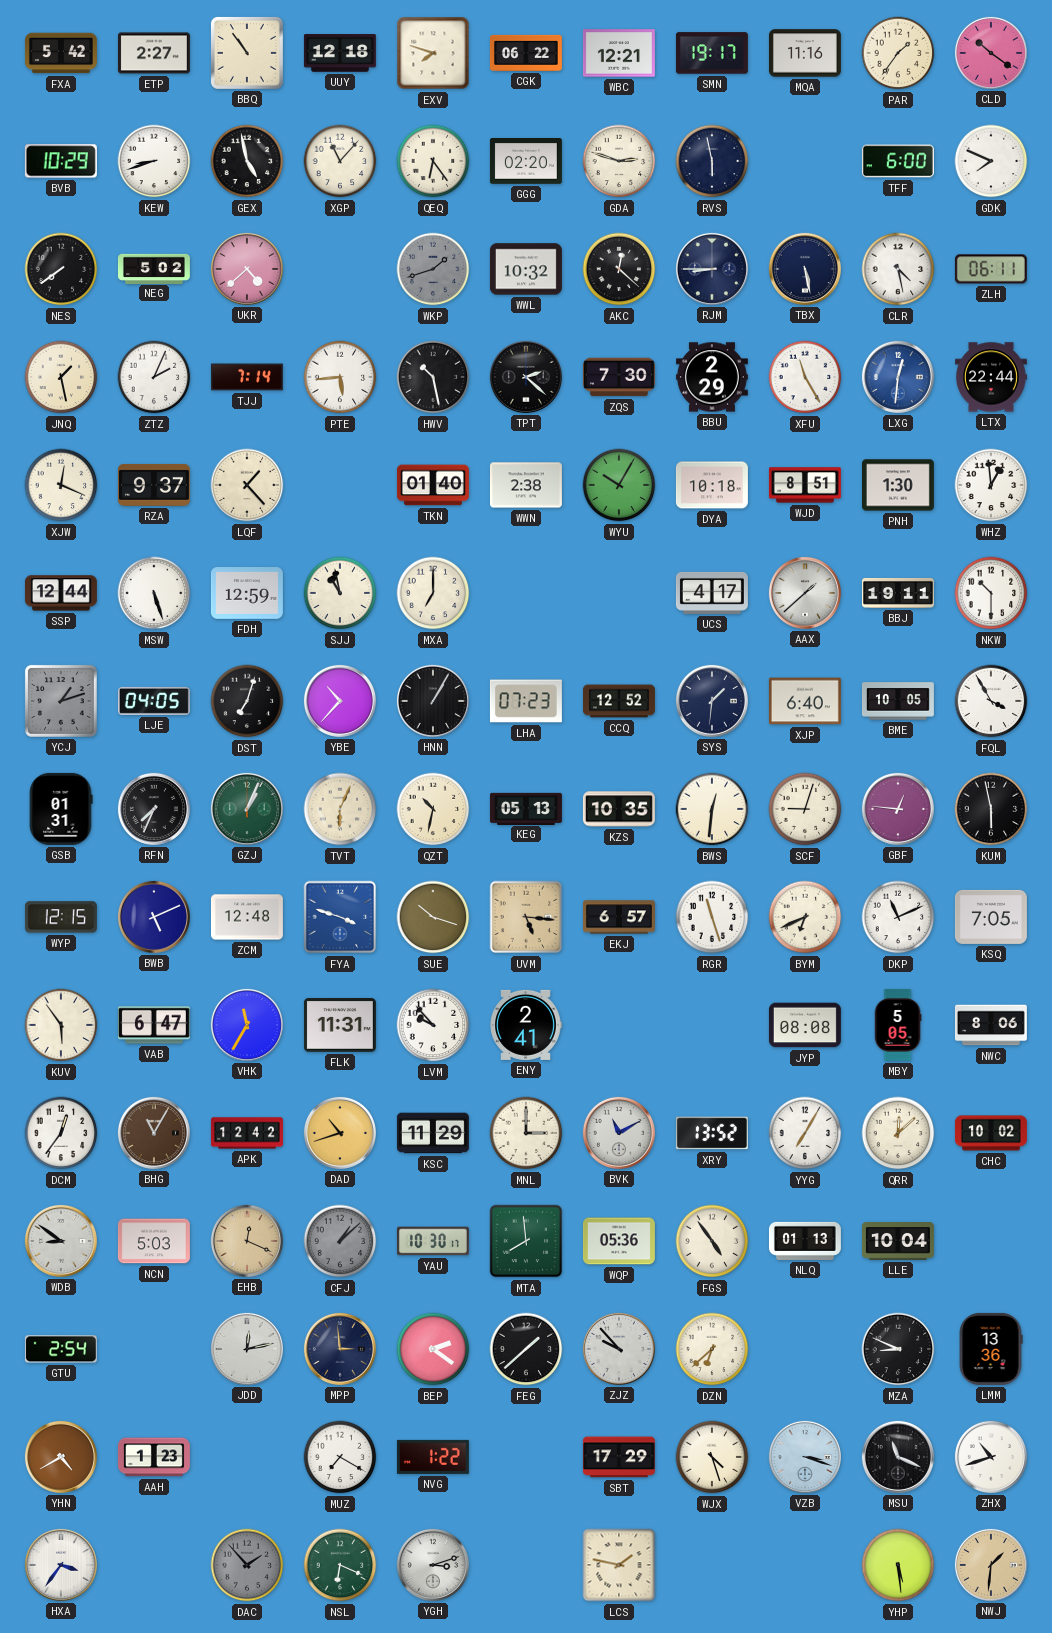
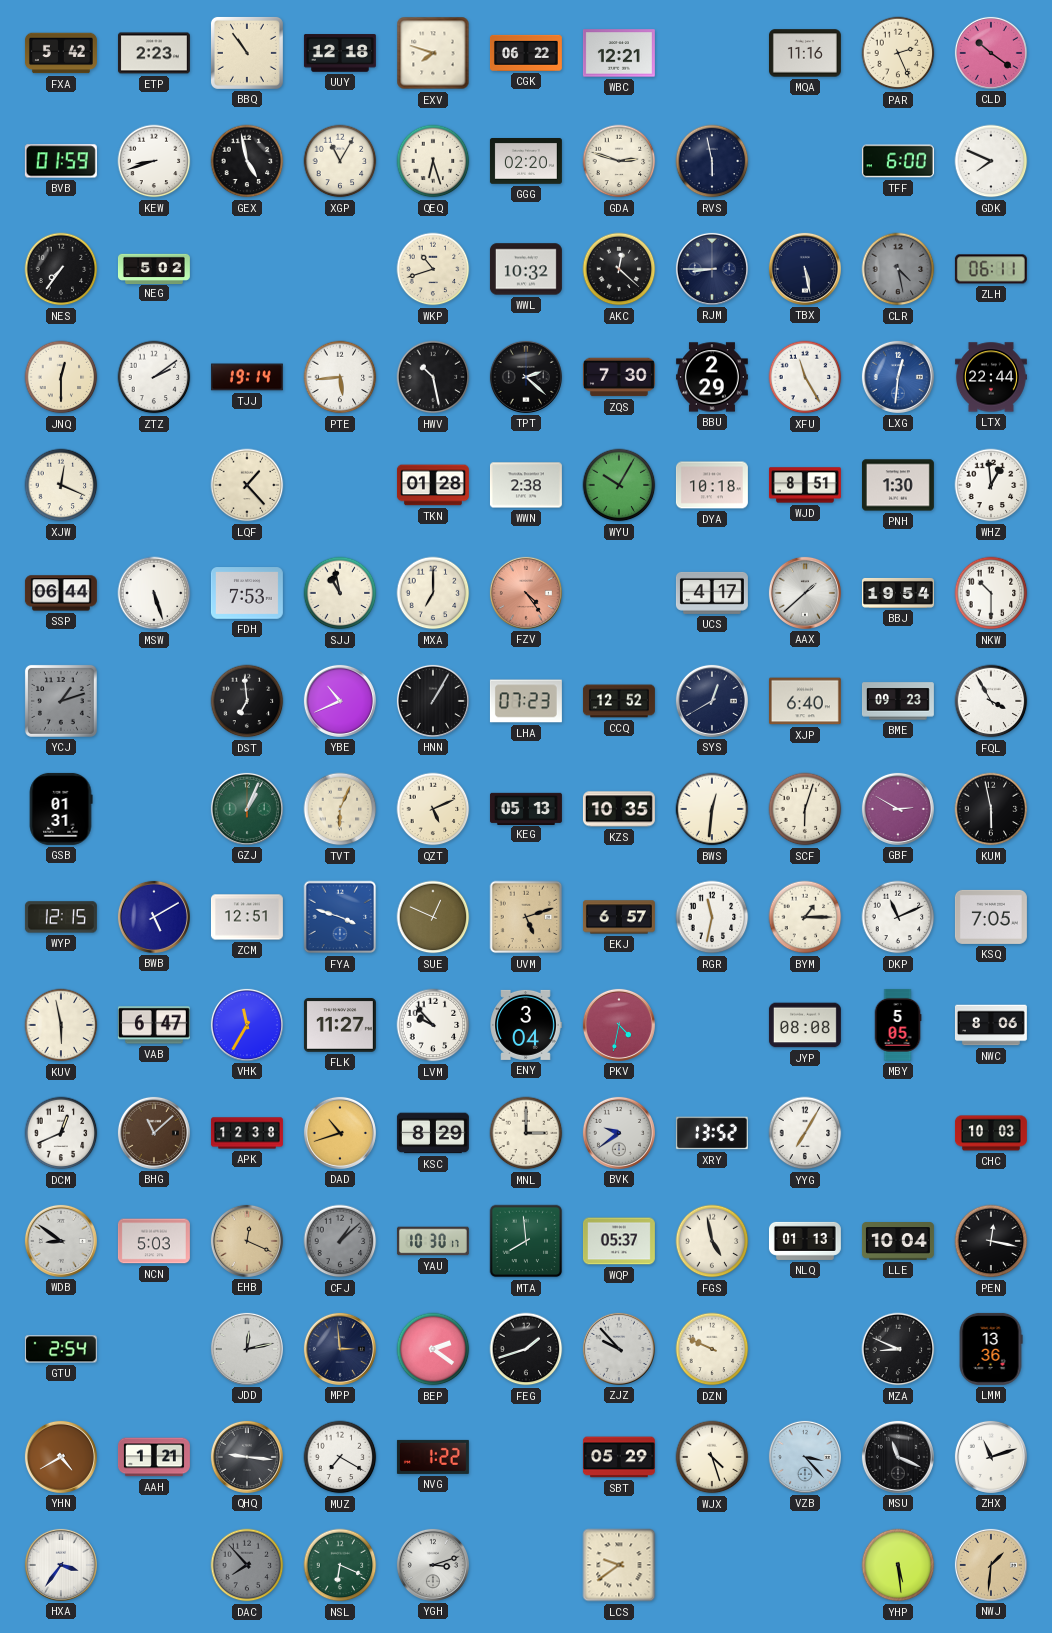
ETP: 2:27 -> 2:23
SMN: 19:17 -> none
PAR: 1:36 -> 2:26
BVB: 10:29 -> 01:59
XGP: 11:07 -> 11:05
QEQ: 6:24 -> 6:27
NES: 7:39 -> 7:36
UKR: 4:38 -> none
WKP: 1:42 -> 10:42
WKP dial: grey -> cream
CLR dial: white -> grey
JNQ: 1:28 -> 12:30
ZTZ: 2:04 -> 2:09
TJJ: 7:14 -> 19:14
RZA: 9:37 -> none
TKN: 01:40 -> 01:28
SSP: 12:44 -> 06:44
FDH: 12:59 -> 7:53
FZV: none -> 4:24
BBJ: 19:11 -> 19:54
LJE: 04:05 -> none
DST: 7:03 -> 6:59
YBE: 10:37 -> 10:41
SYS: 1:31 -> 12:40
BME: 10:05 -> 09:23
RFN: 7:34 -> none
QZT: 10:32 -> 5:11
SCF: 9:03 -> 6:03
GBF: 12:46 -> 2:50
BWB: 5:11 -> 5:10
ZCM: 12:48 -> 12:51
SUE: 10:18 -> 12:49
UVM: 5:16 -> 5:12
RGR: 11:27 -> 11:32
BYM: 6:41 -> 1:15
KUV: 5:54 -> 5:58
FLK: 11:31 -> 11:27
ENY: 2:41 -> 3:04
PKV: none -> 4:32
DCM: 12:36 -> 12:41
BHG: 11:05 -> 11:08
APK: 12:42 -> 12:38
KSC: 11:29 -> 8:29
BVK: 11:10 -> 9:39
QRR: 12:08 -> none
CHC: 10:02 -> 10:03
WQP: 05:36 -> 05:37
FGS: 4:54 -> 4:58
PEN: none -> 12:17
FEG: 1:38 -> 1:42
DZN: 6:38 -> 9:49
AAH: 1:23 -> 1:21
QHQ: none -> 9:16
SBT: 17:29 -> 05:29
VZB: 3:18 -> 3:23
ZHX: 10:42 -> 11:12
DAC: 1:53 -> 7:53
LCS: 1:47 -> 9:39
